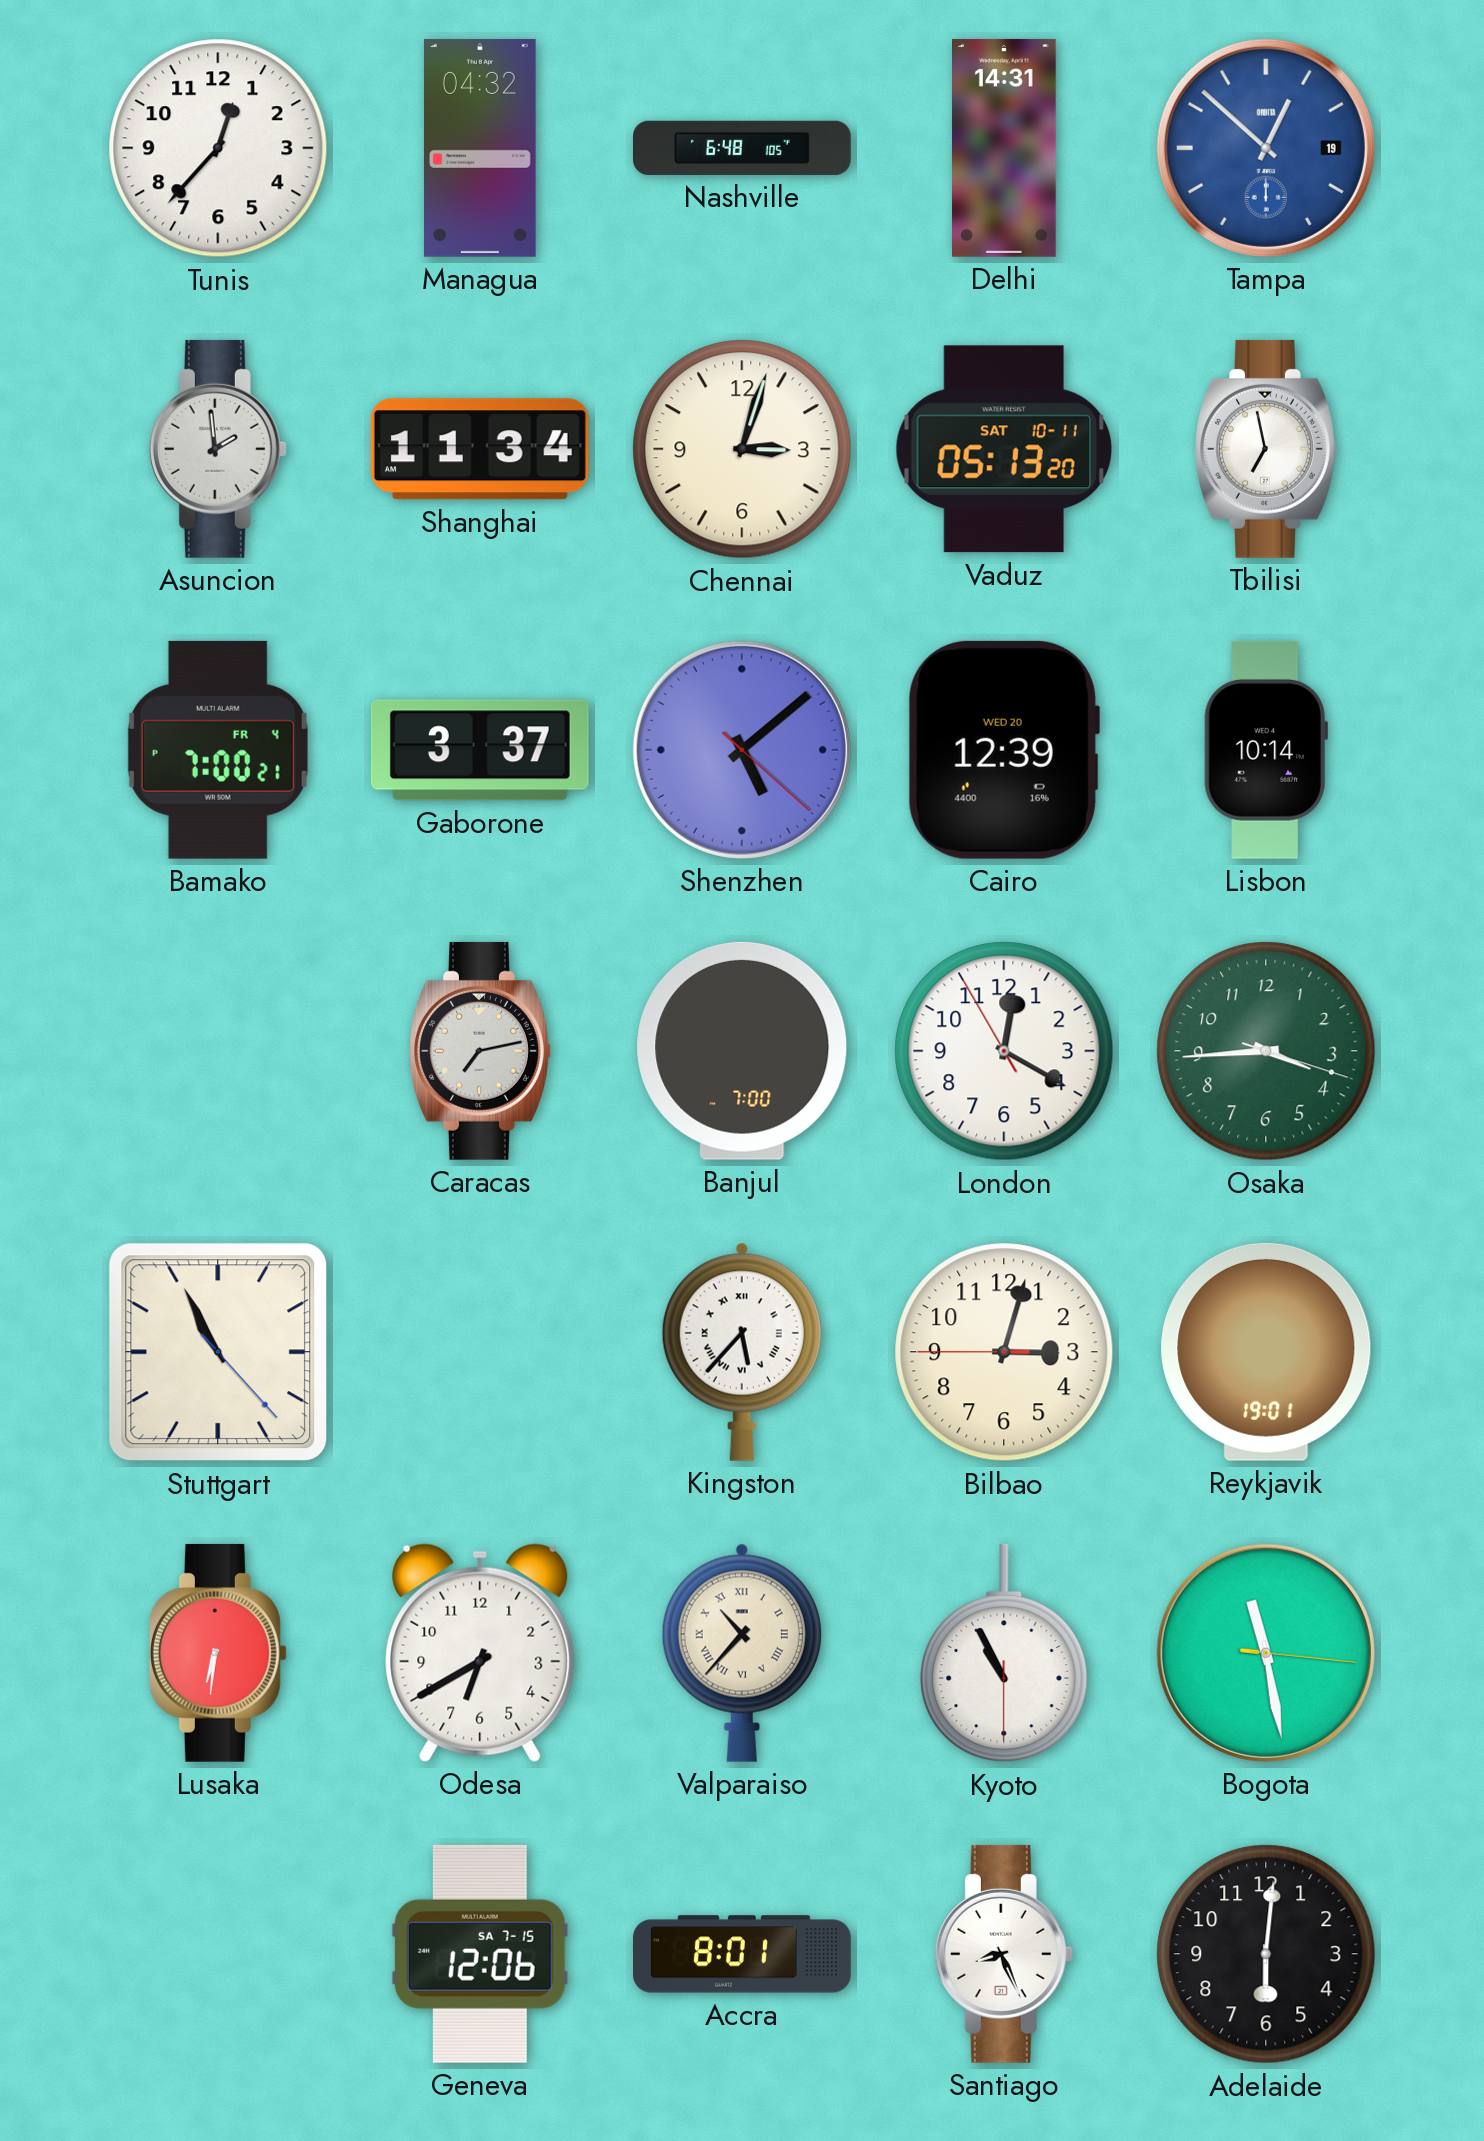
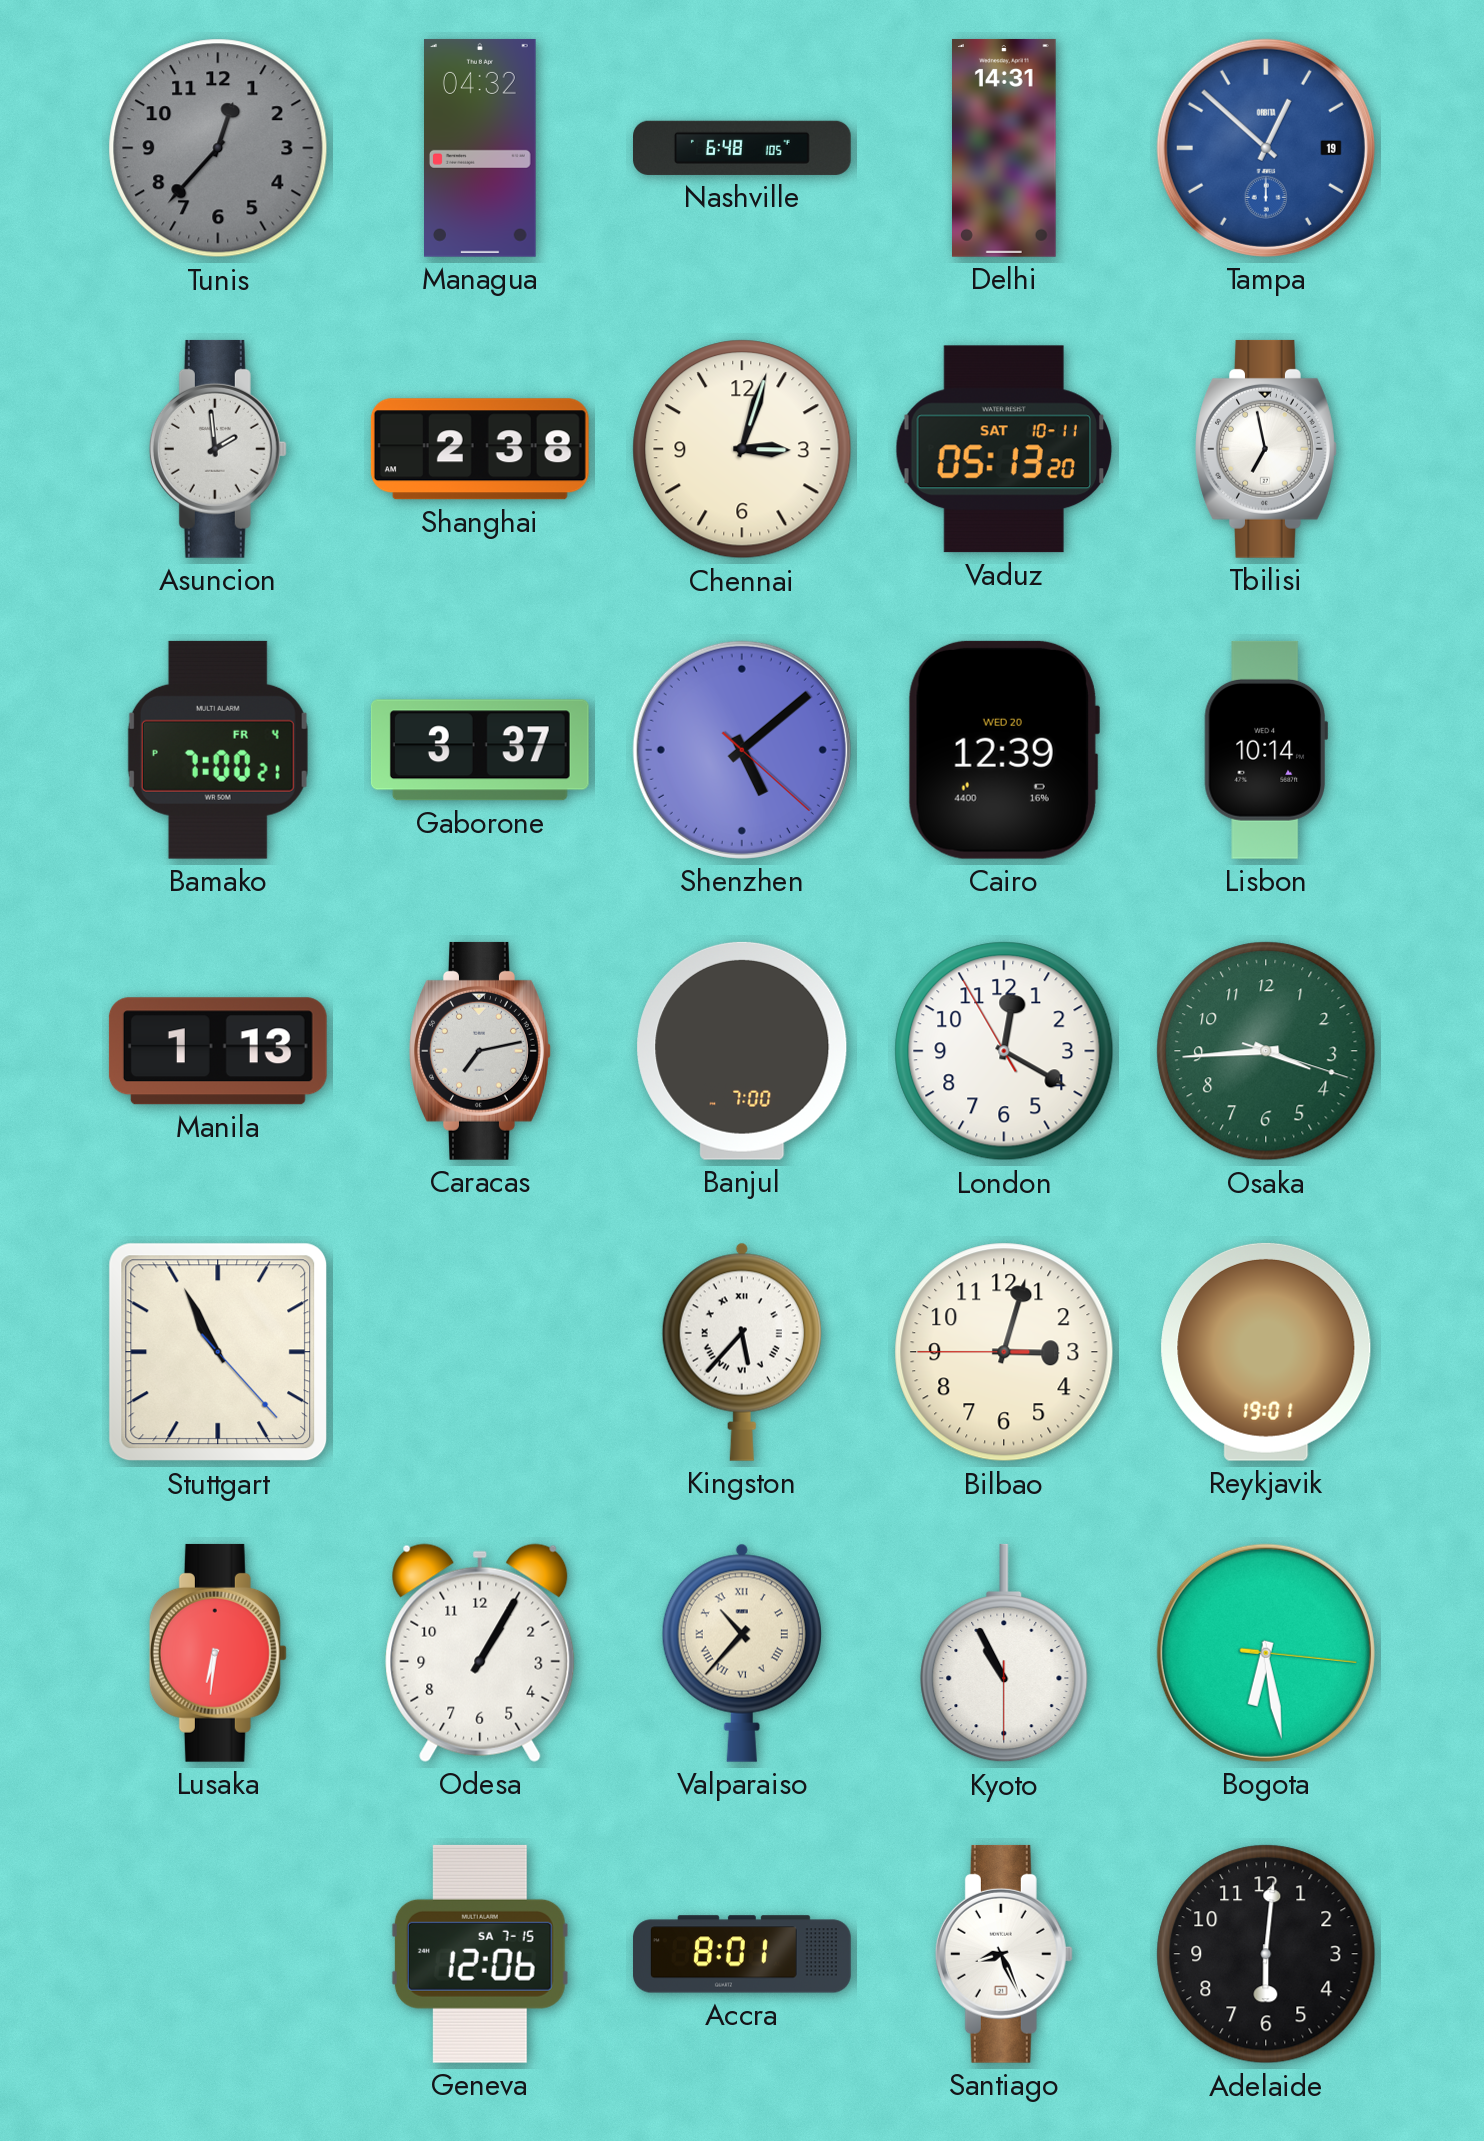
Tunis dial: white -> grey
Shanghai: 11:34 -> 2:38
Manila: none -> 1:13
Odesa: 6:40 -> 1:05
Bogota: 11:28 -> 6:28
